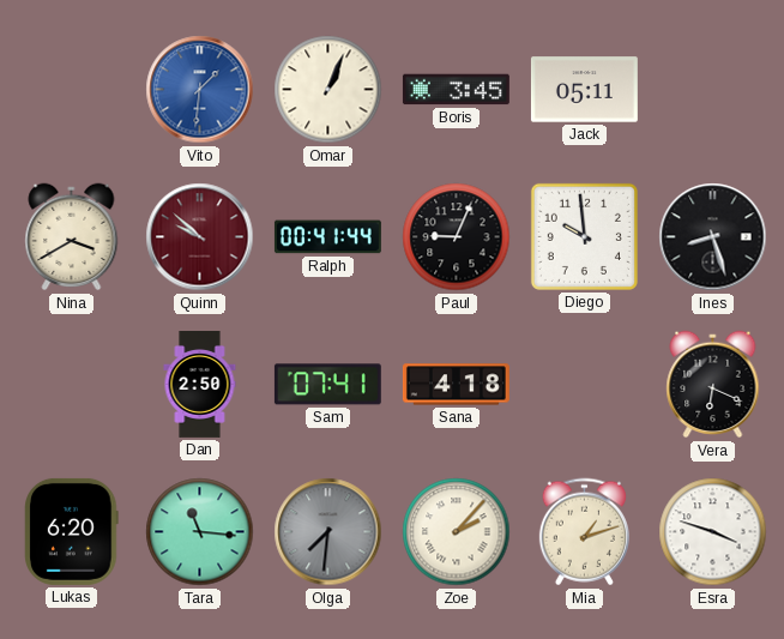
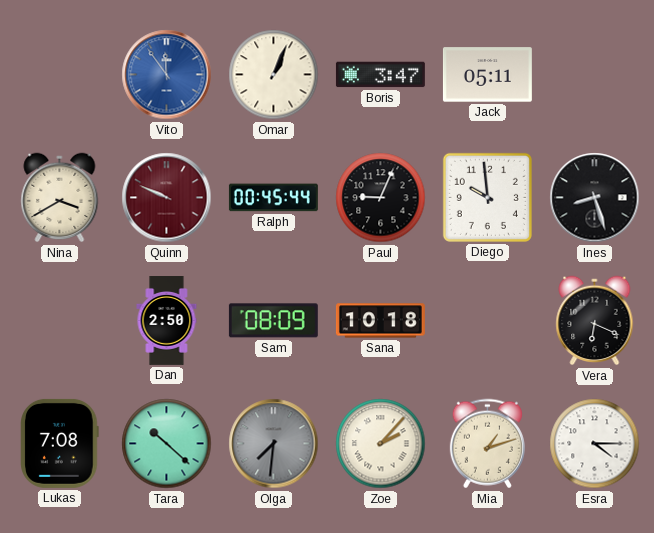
Vito: 1:31 -> 11:54
Boris: 3:45 -> 3:47
Quinn: 9:52 -> 9:49
Ralph: 00:41 -> 00:45
Sam: 07:41 -> 08:09
Sana: 4:18 -> 10:18
Lukas: 6:20 -> 7:08
Tara: 11:16 -> 10:22
Esra: 3:48 -> 4:15
